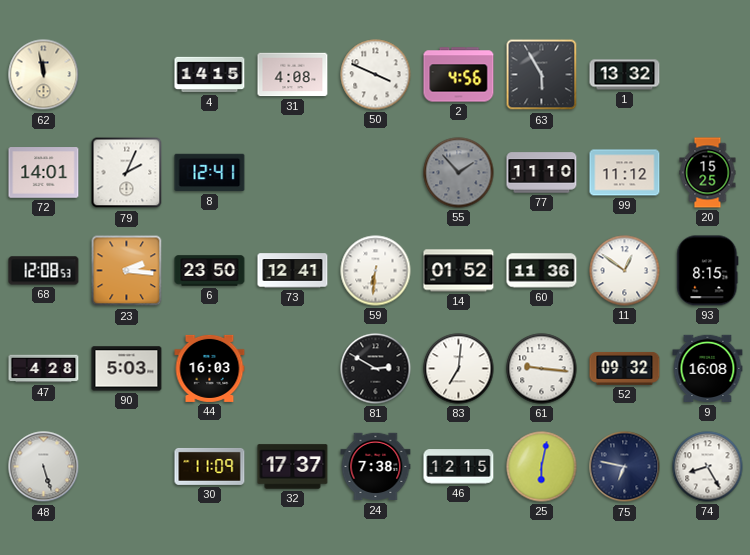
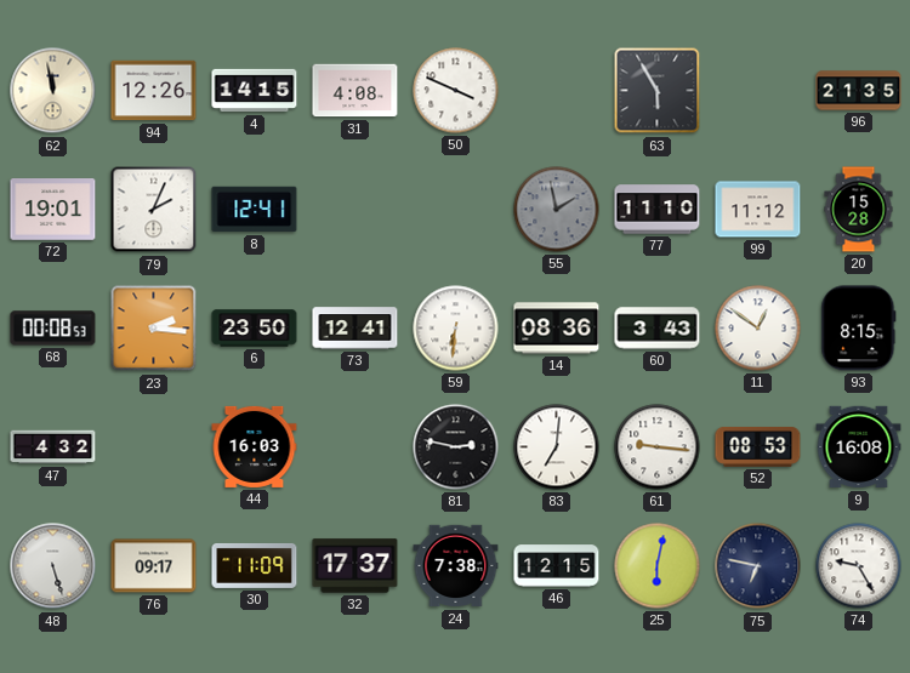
94: none -> 12:26
2: 4:56 -> none
1: 13:32 -> none
96: none -> 21:35
72: 14:01 -> 19:01
55: 1:53 -> 1:58
20: 15:25 -> 15:28
68: 12:08 -> 00:08
14: 01:52 -> 08:36
60: 11:36 -> 3:43
47: 4:28 -> 4:32
90: 5:03 -> none
81: 2:50 -> 2:47
52: 09:32 -> 08:53
76: none -> 09:17
74: 8:25 -> 9:25
